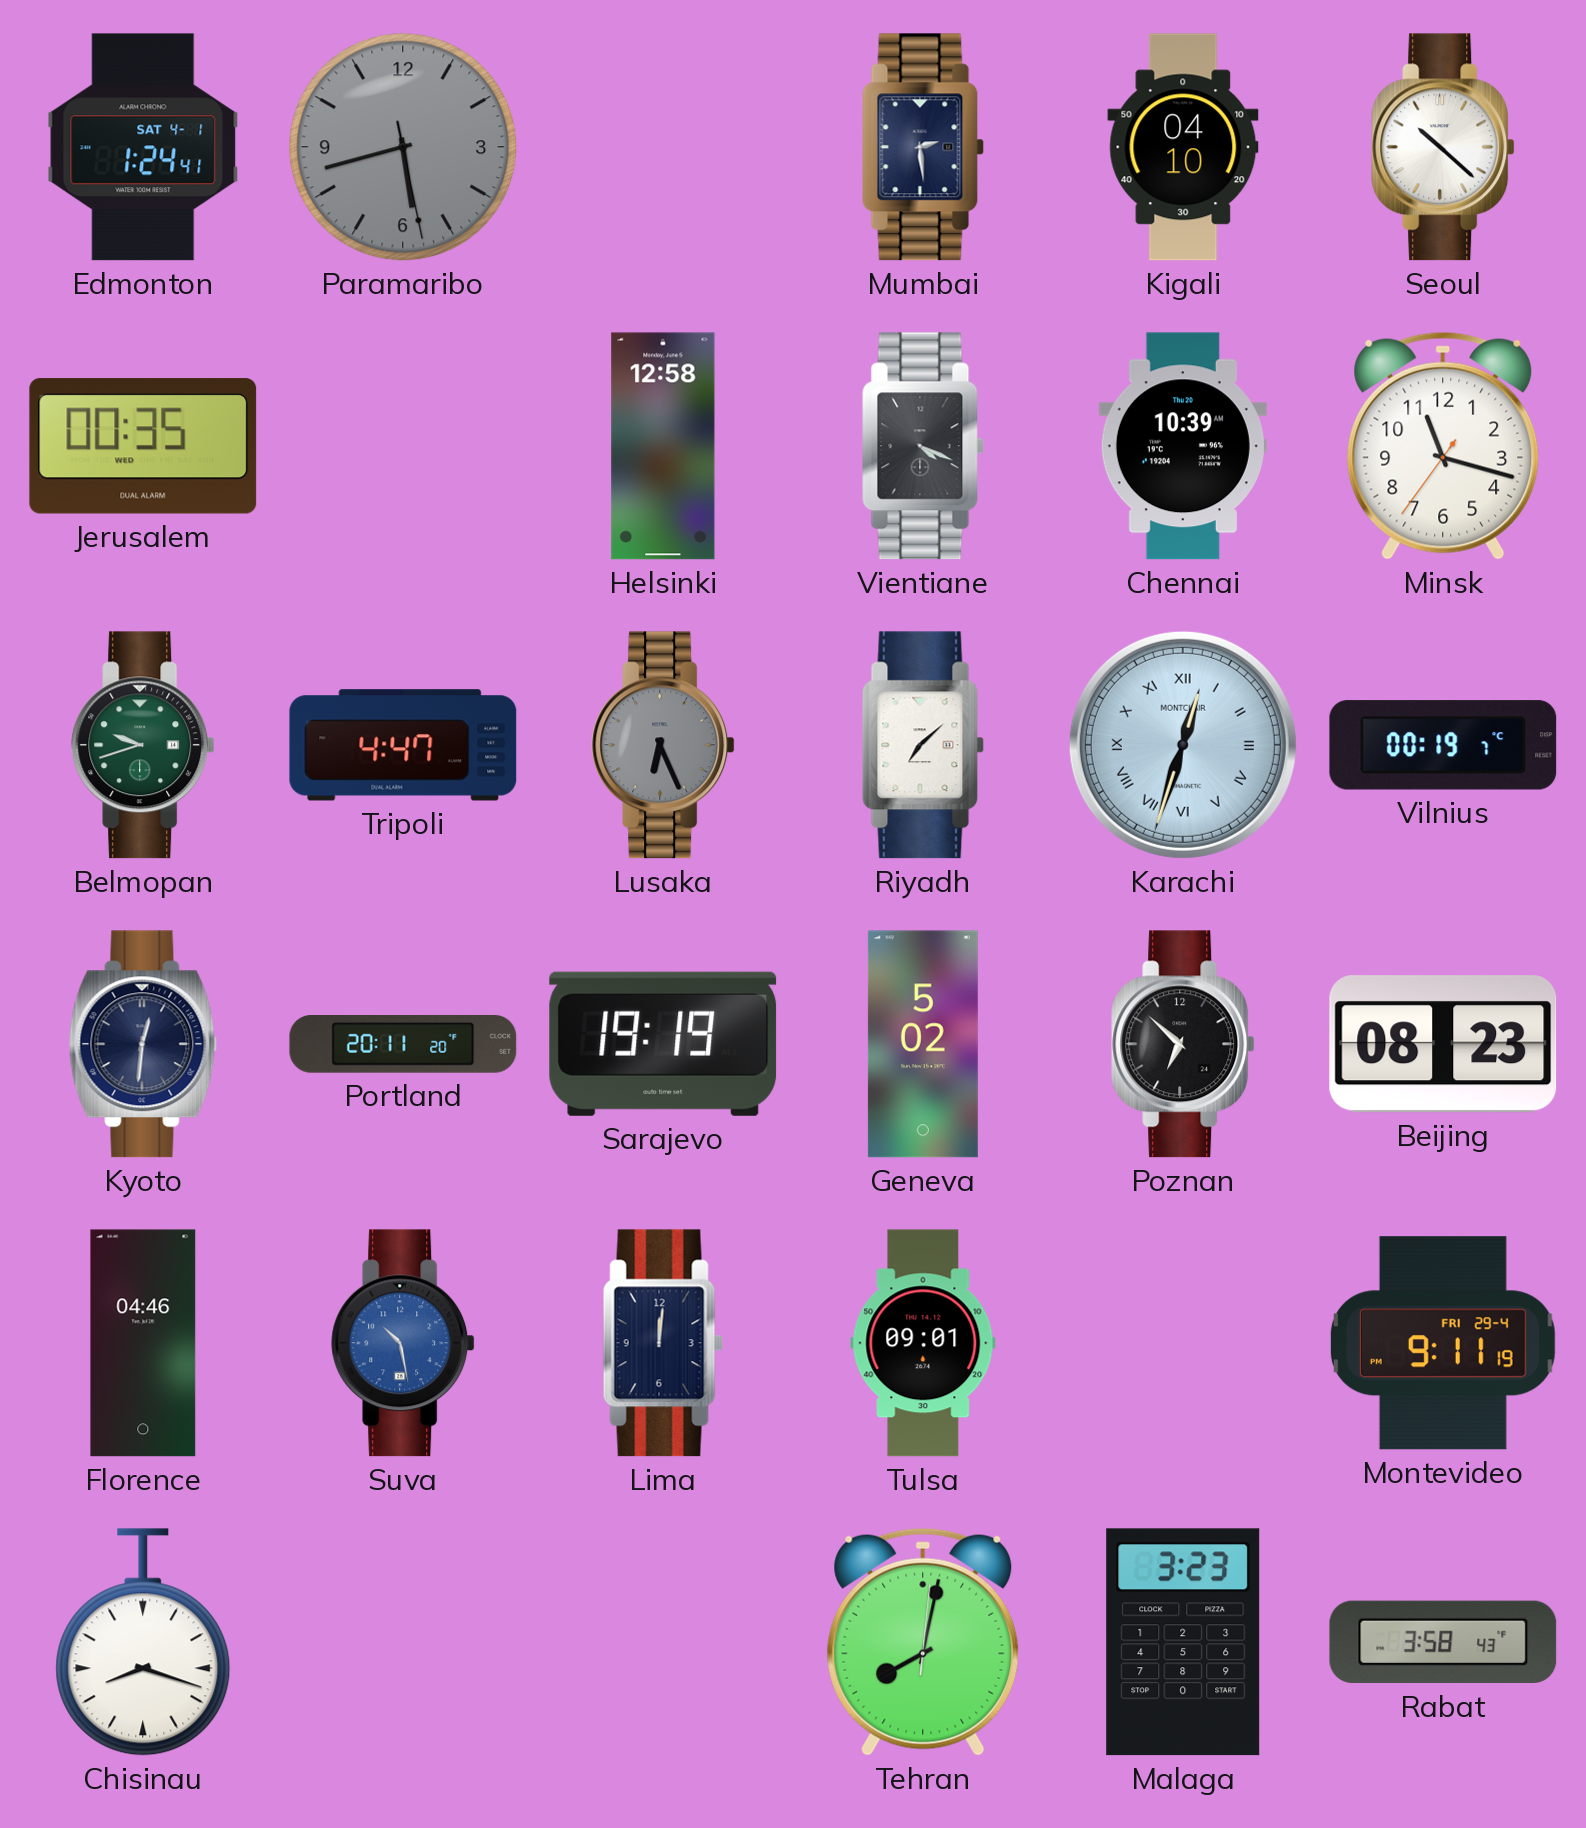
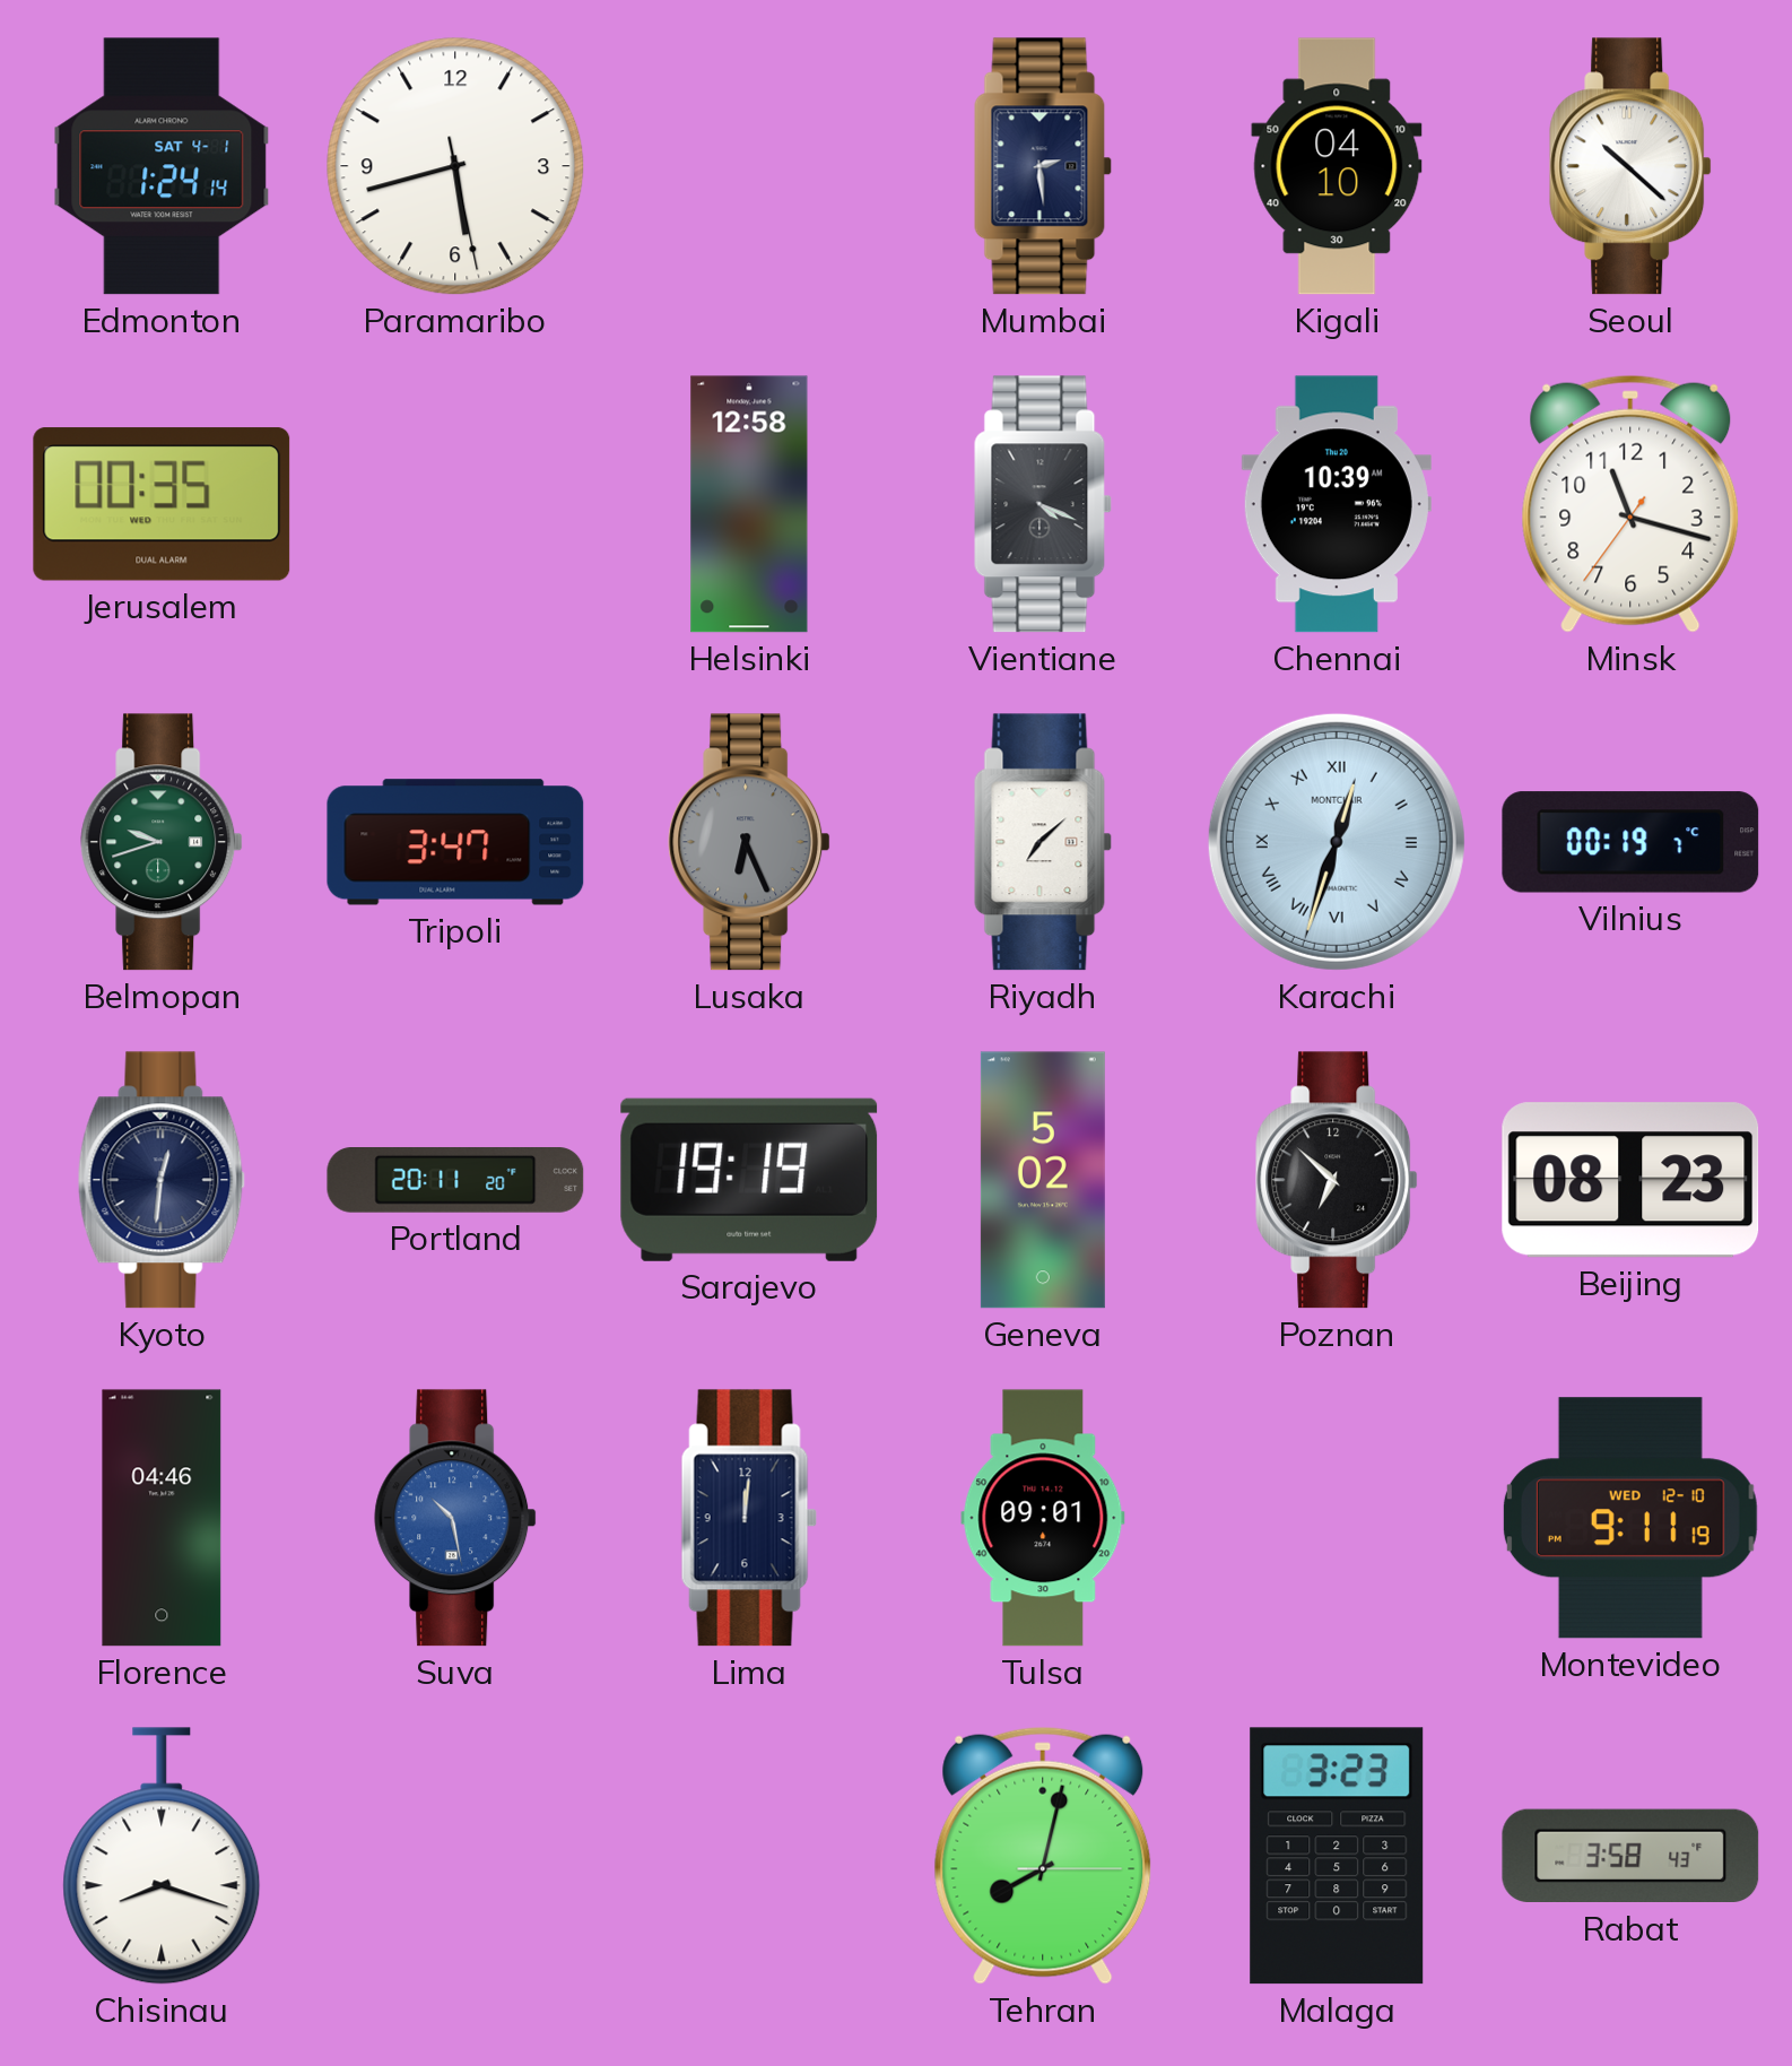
Edmonton: 1:24:41 -> 1:24:14
Paramaribo dial: grey -> white
Tripoli: 4:47 -> 3:47
Montevideo date: FRI 29-4 -> WED 12-10
Tehran: 8:02:01 -> 8:02:15
